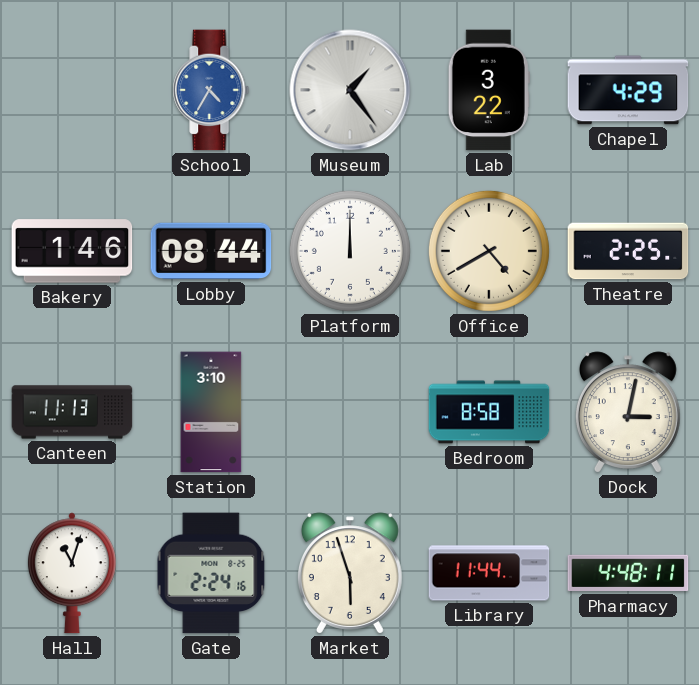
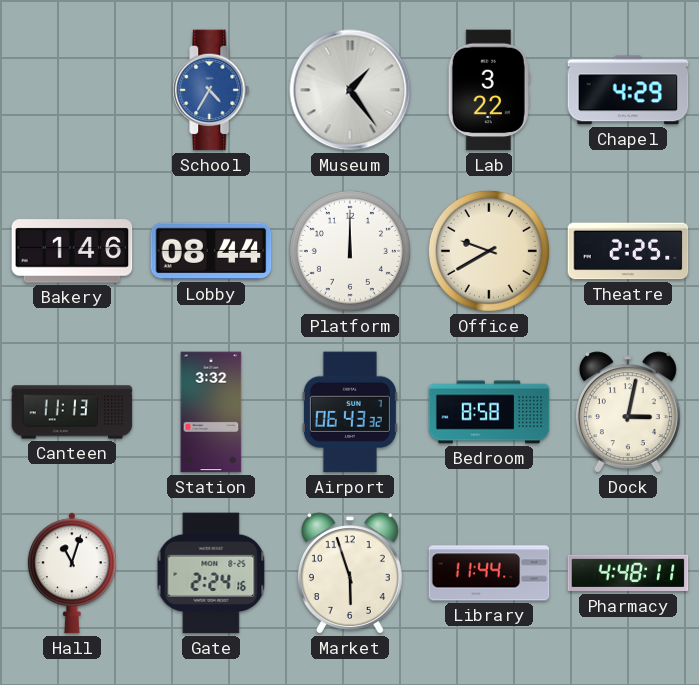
Office: 4:40 -> 9:40
Station: 3:10 -> 3:32
Airport: none -> 06:43
